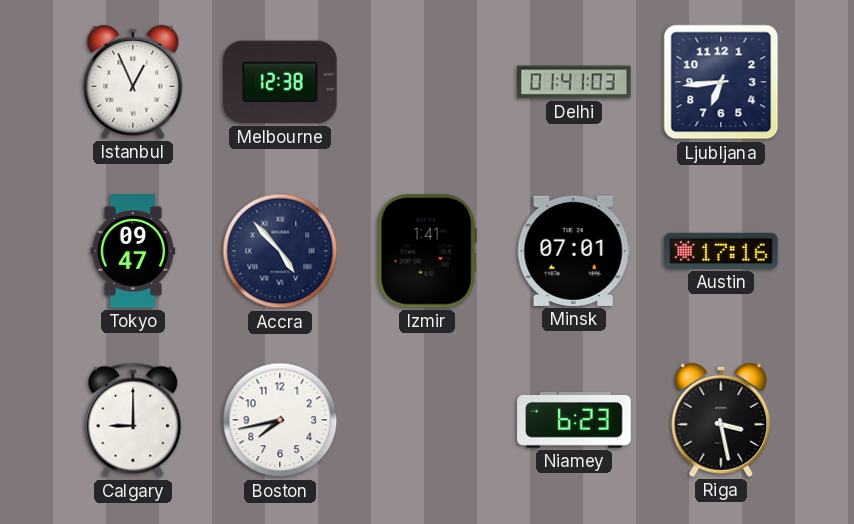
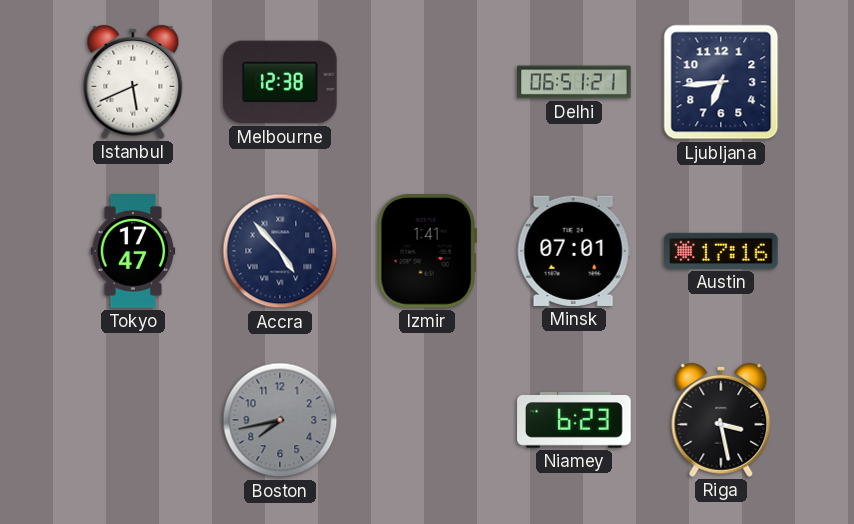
Istanbul: 12:56 -> 5:41
Delhi: 01:41 -> 06:51
Tokyo: 09:47 -> 17:47
Calgary: 9:00 -> none
Boston dial: white -> grey
